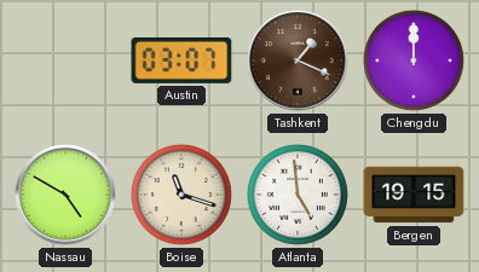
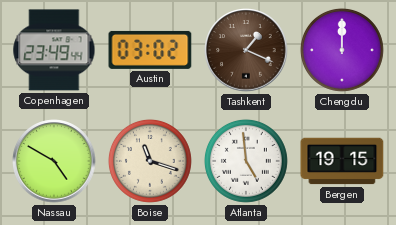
Copenhagen: none -> 23:49
Austin: 03:07 -> 03:02
